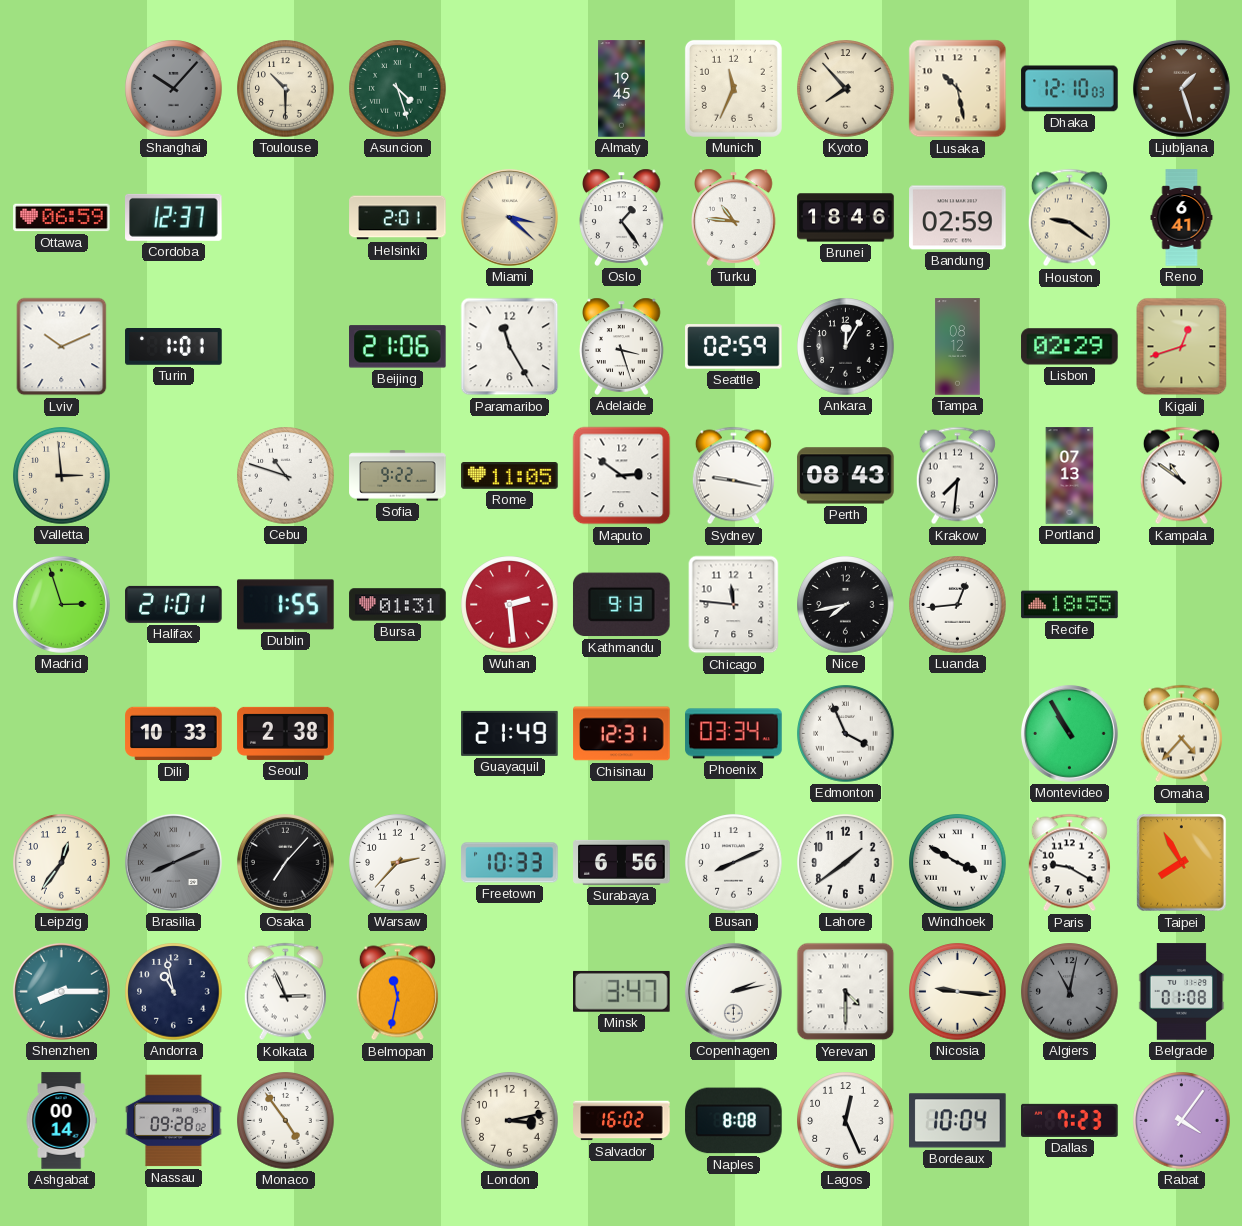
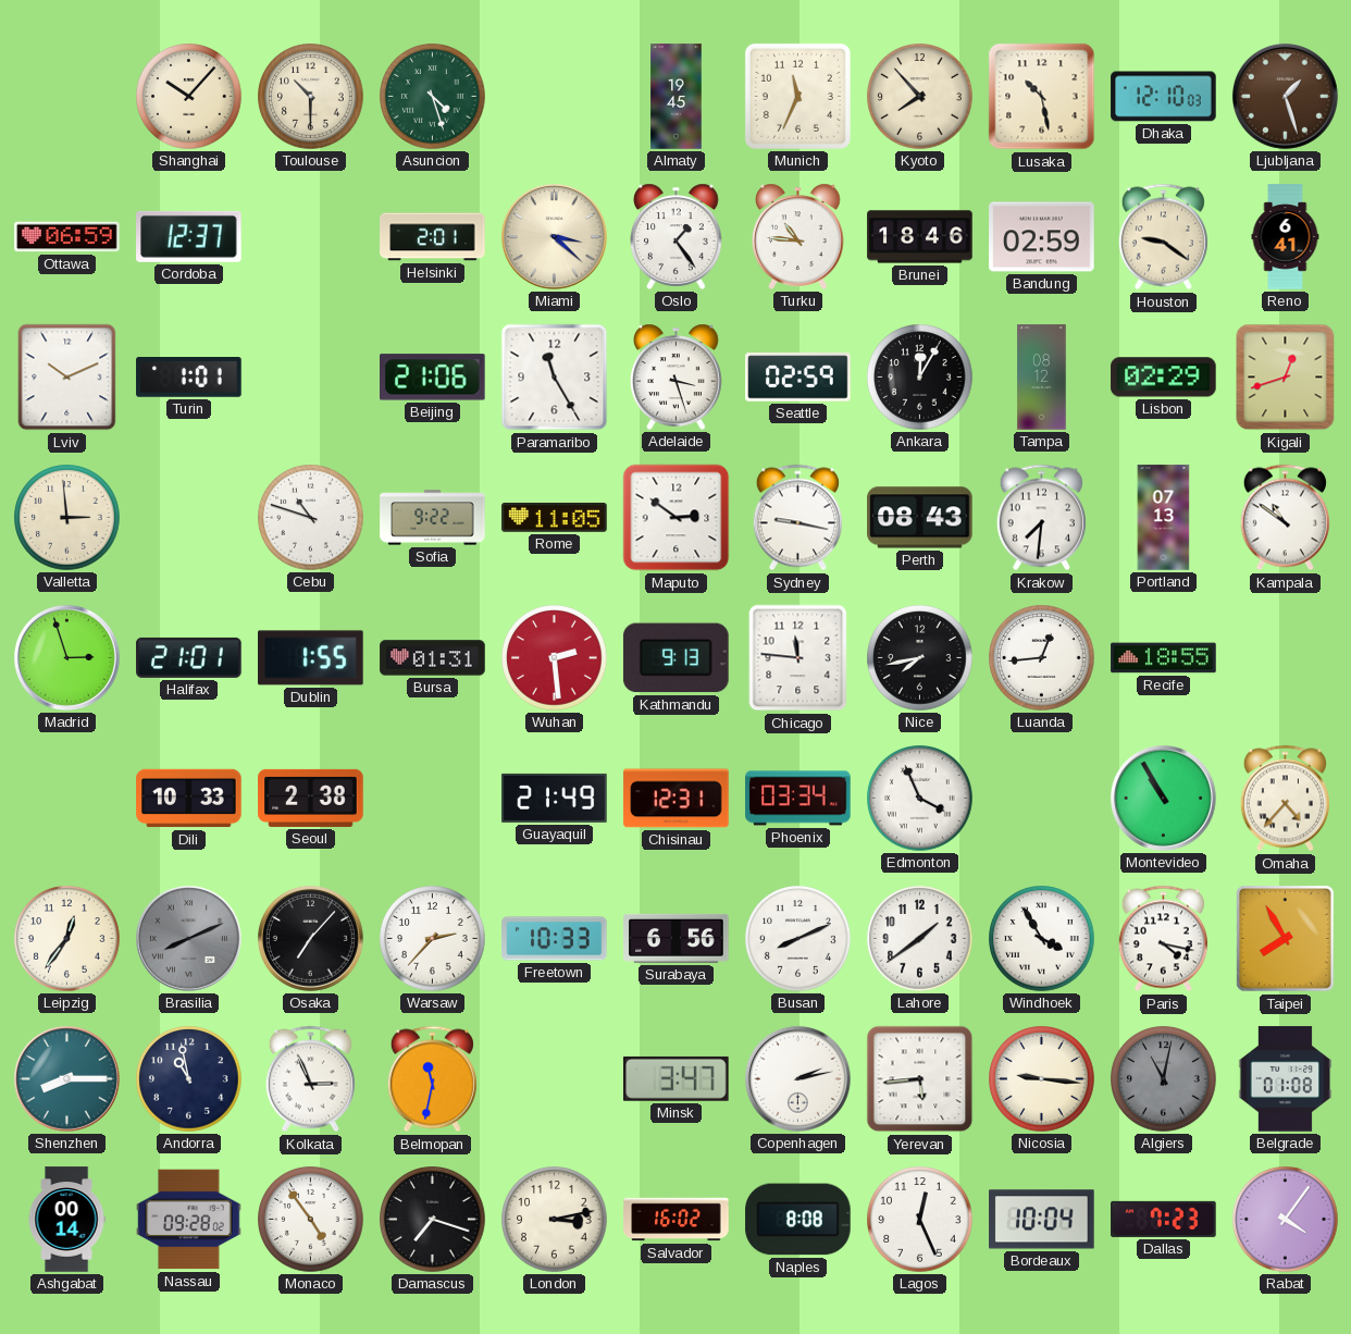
Shanghai dial: grey -> cream
Windhoek: 3:50 -> 3:55
Paris: 9:20 -> 4:17
Yerevan: 4:30 -> 5:44
Damascus: none -> 7:18
